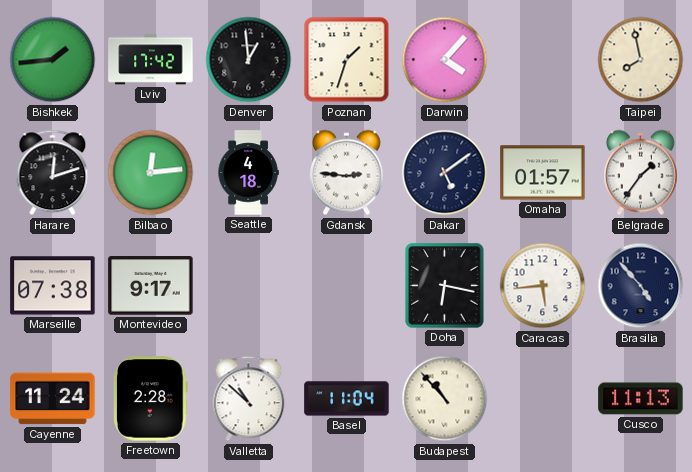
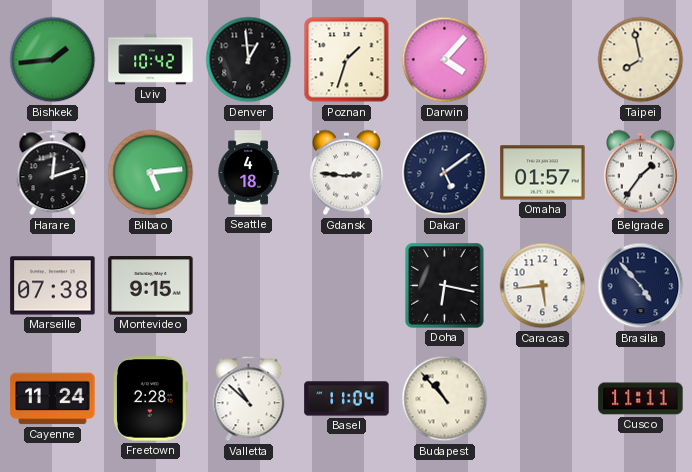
Lviv: 17:42 -> 10:42
Bilbao: 12:14 -> 5:14
Montevideo: 9:17 -> 9:15
Cusco: 11:13 -> 11:11
